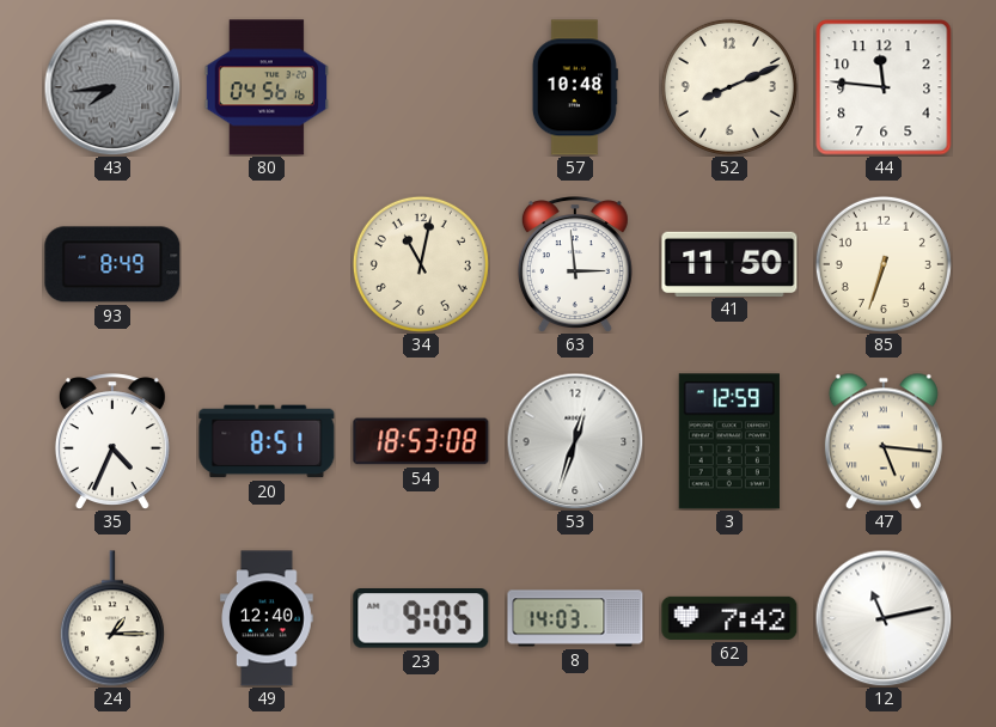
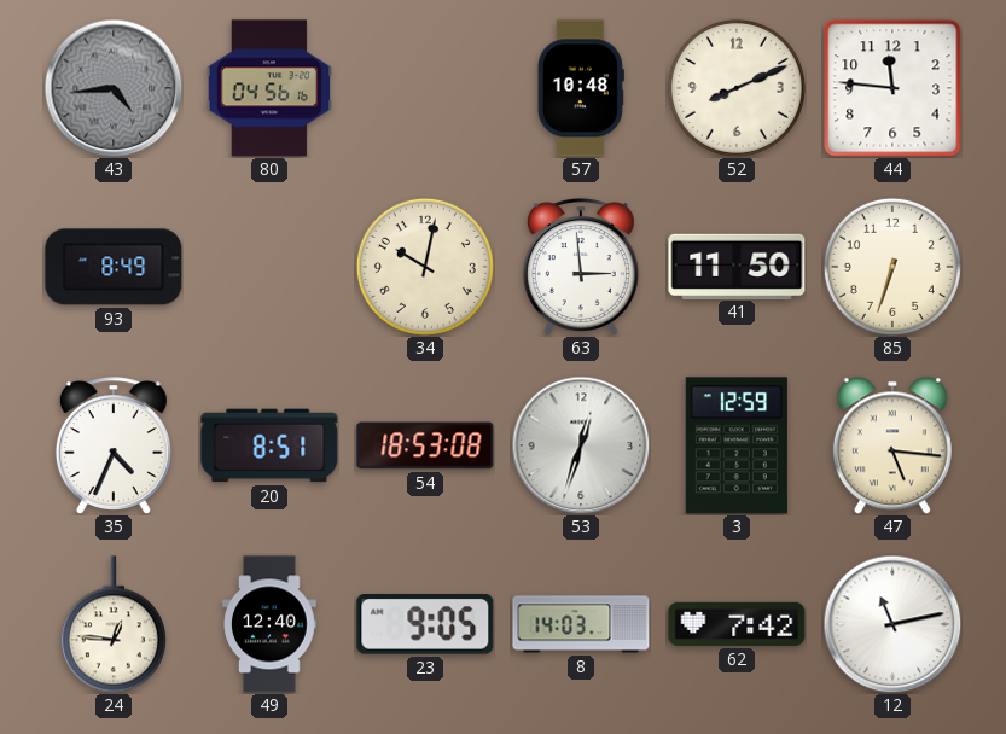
43: 7:44 -> 4:44
34: 11:02 -> 10:02
24: 1:15 -> 12:46
